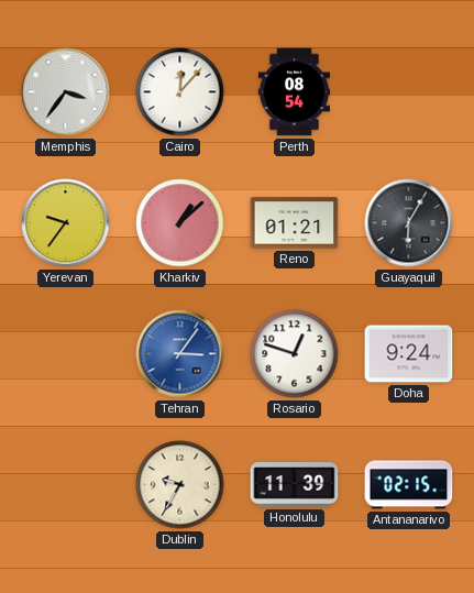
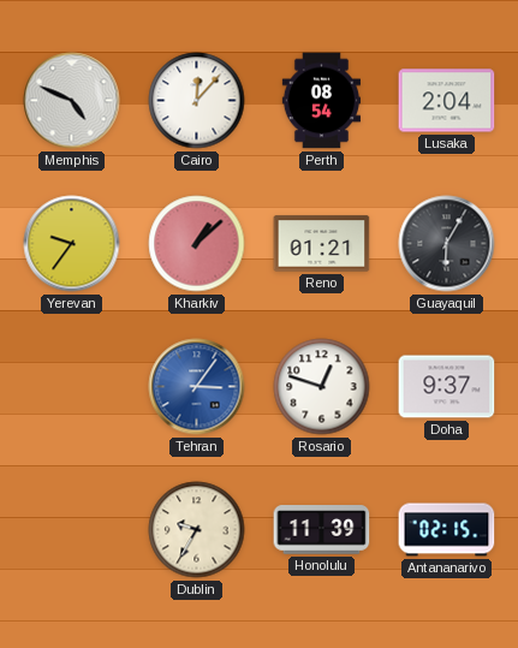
Memphis: 3:36 -> 4:49
Lusaka: none -> 2:04
Doha: 9:24 -> 9:37
